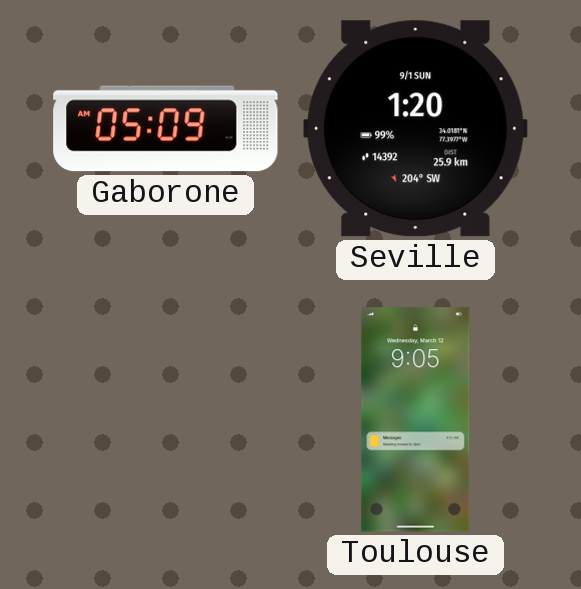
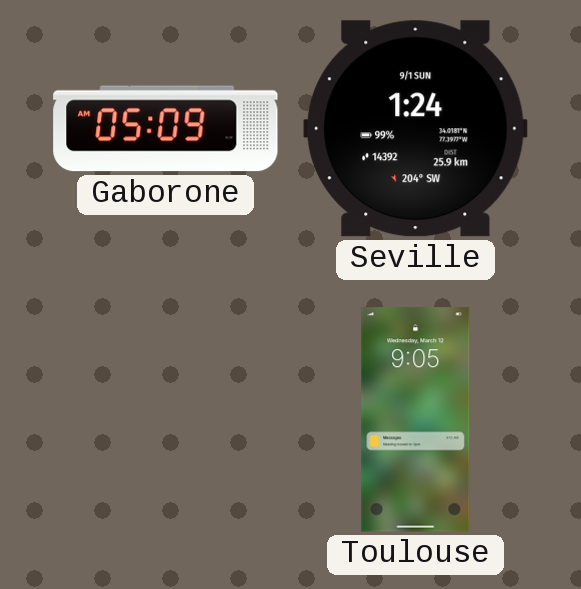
Seville: 1:20 -> 1:24
